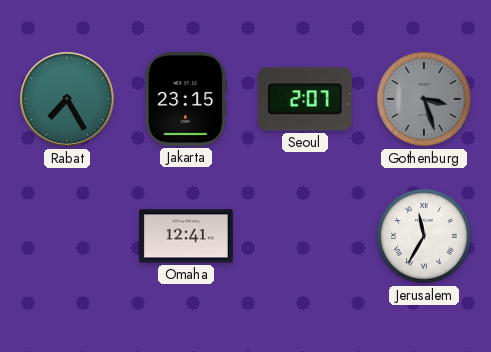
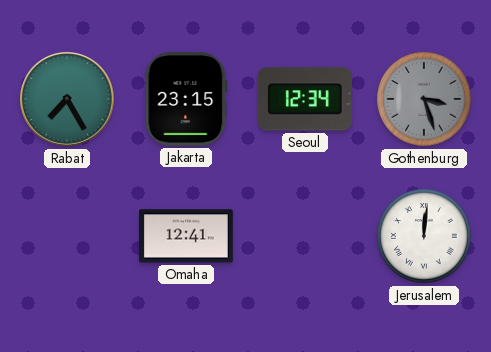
Seoul: 2:07 -> 12:34
Jerusalem: 11:35 -> 12:01
